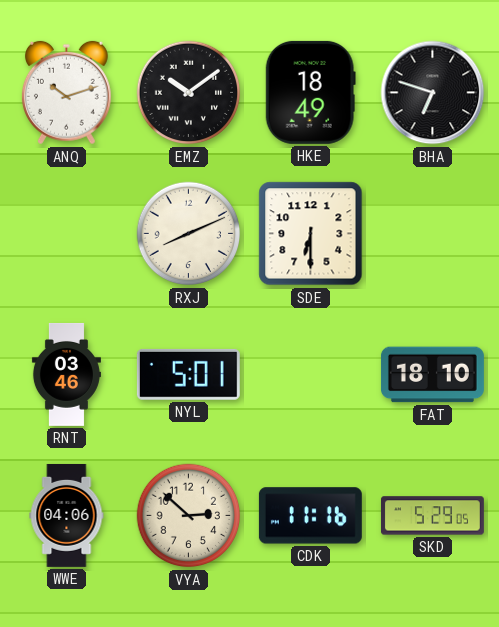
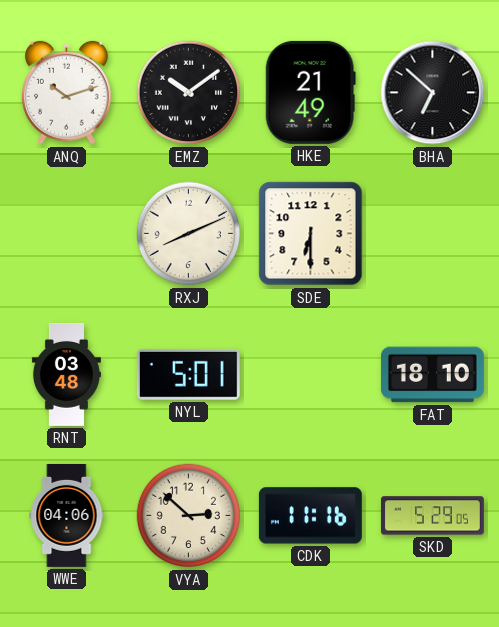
HKE: 18:49 -> 21:49
BHA: 6:48 -> 6:52
RNT: 03:46 -> 03:48
